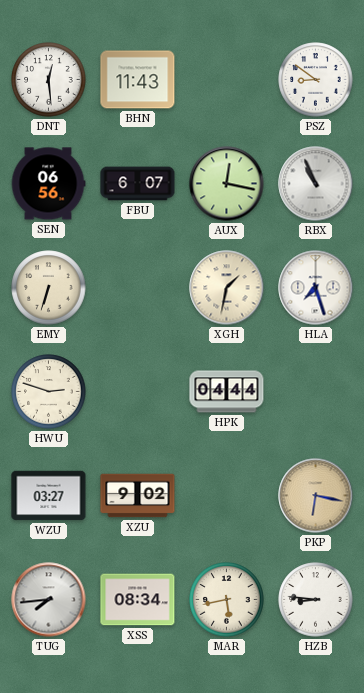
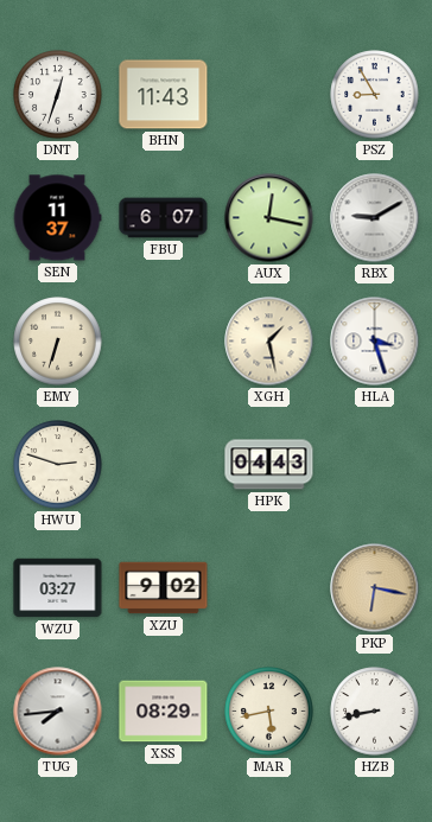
DNT: 12:29 -> 12:33
PSZ: 8:51 -> 8:55
SEN: 06:56 -> 11:37
RBX: 10:56 -> 9:10
XGH: 1:32 -> 1:28
HLA: 7:27 -> 3:27
HPK: 04:44 -> 04:43
XSS: 08:34 -> 08:29
HZB: 8:46 -> 8:43
